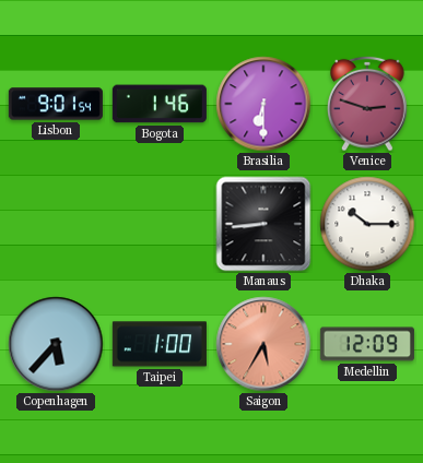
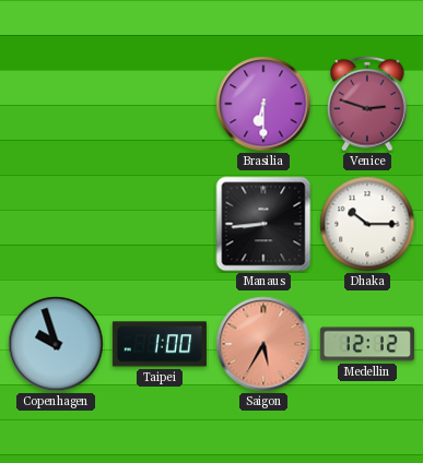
Lisbon: 9:01 -> none
Bogota: 1:46 -> none
Copenhagen: 5:37 -> 9:57
Medellin: 12:09 -> 12:12
